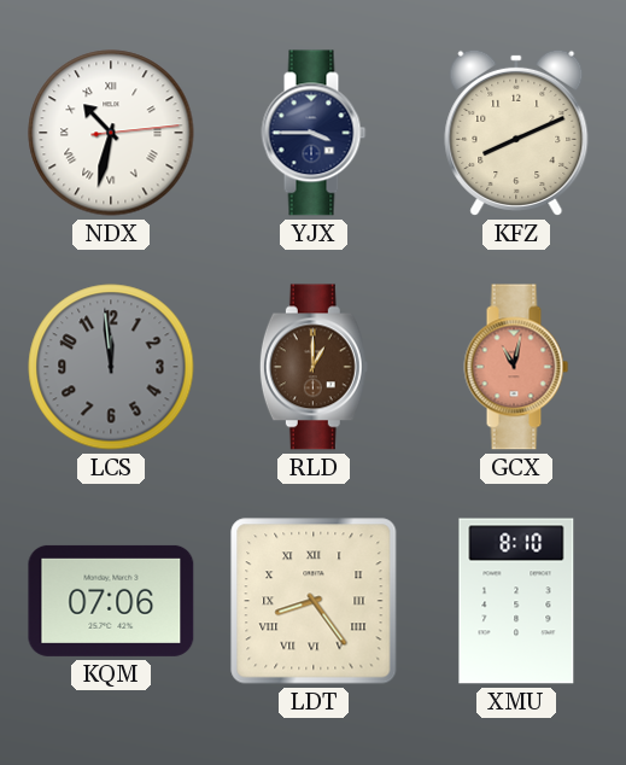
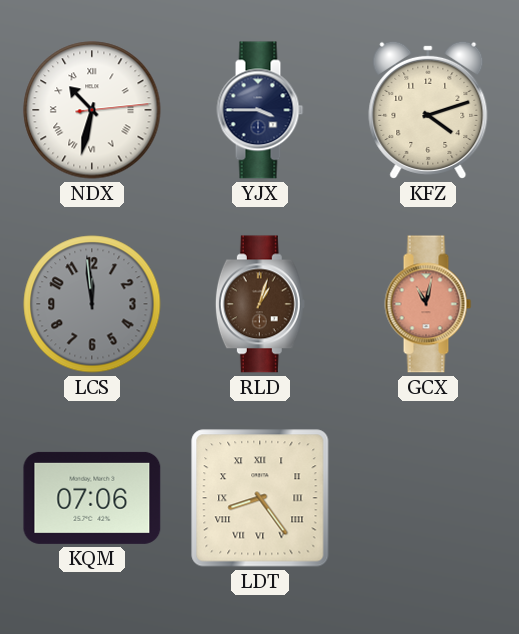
KFZ: 8:11 -> 4:12
RLD: 1:00 -> 1:03
XMU: 8:10 -> none
